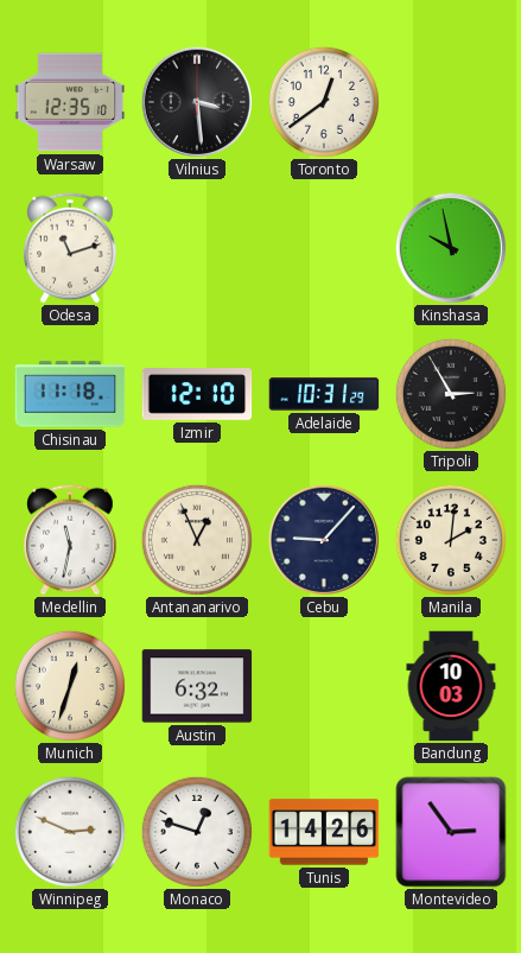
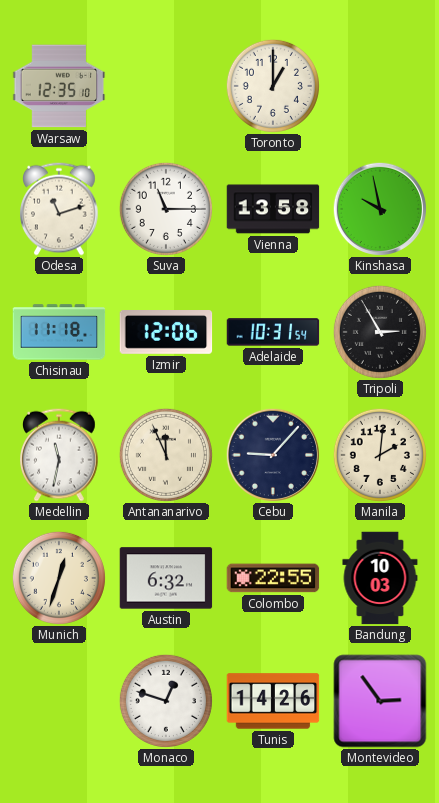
Vilnius: 3:29 -> none
Toronto: 12:39 -> 1:00
Suva: none -> 11:15
Vienna: none -> 13:58
Izmir: 12:10 -> 12:06
Adelaide: 10:31:29 -> 10:31:54
Antananarivo: 12:56 -> 11:56
Colombo: none -> 22:55
Winnipeg: 2:49 -> none
